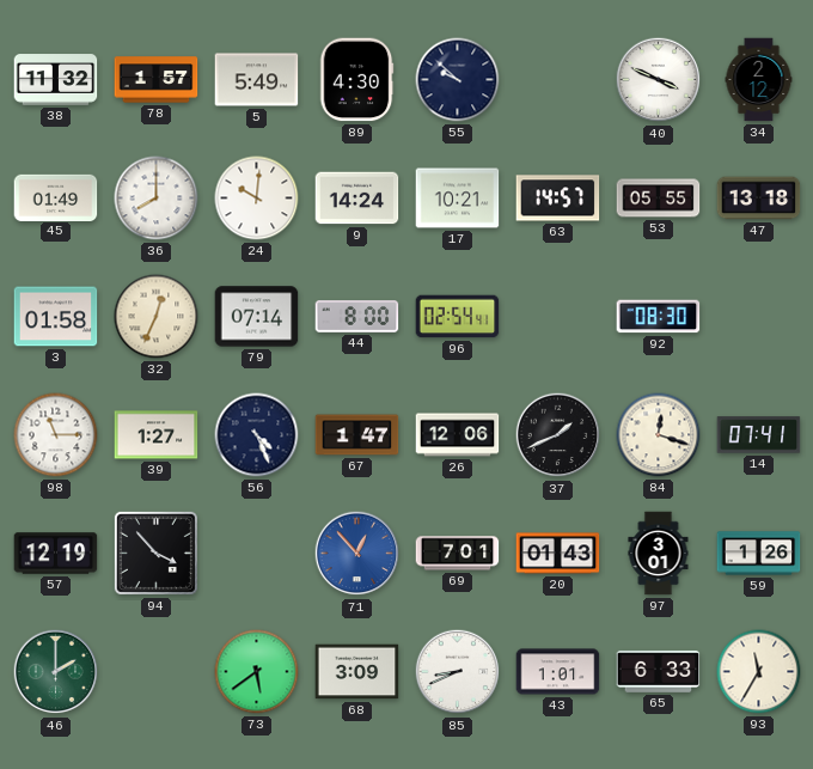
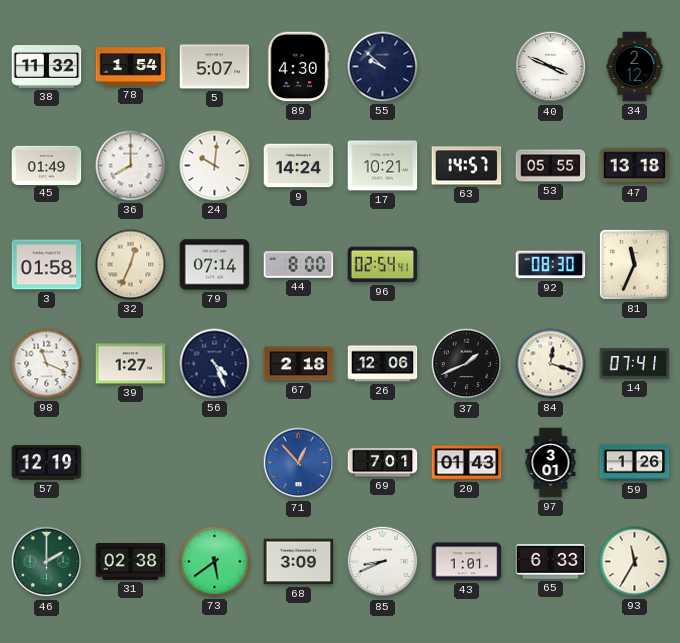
78: 1:57 -> 1:54
5: 5:49 -> 5:07
81: none -> 11:34
98: 11:15 -> 11:19
67: 1:47 -> 2:18
94: 3:53 -> none
31: none -> 02:38
